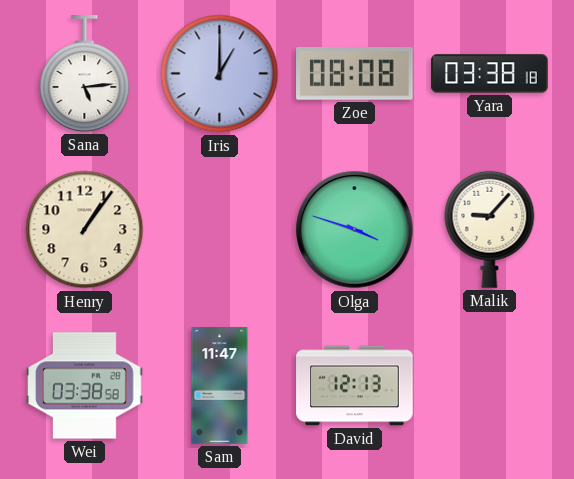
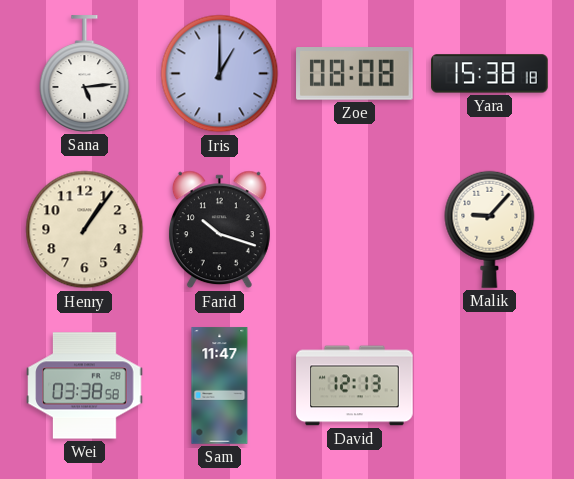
Yara: 03:38 -> 15:38
Farid: none -> 10:18
Olga: 3:48 -> none
